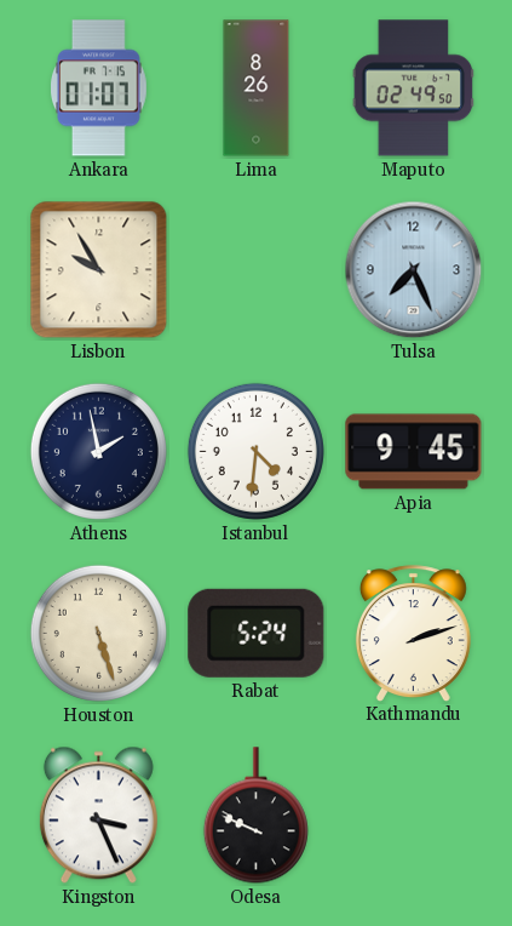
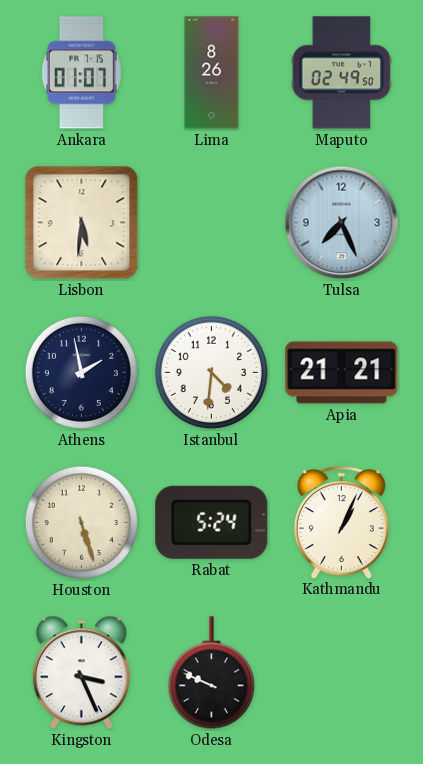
Lisbon: 9:55 -> 5:31
Apia: 9:45 -> 21:21
Kathmandu: 2:12 -> 1:04
